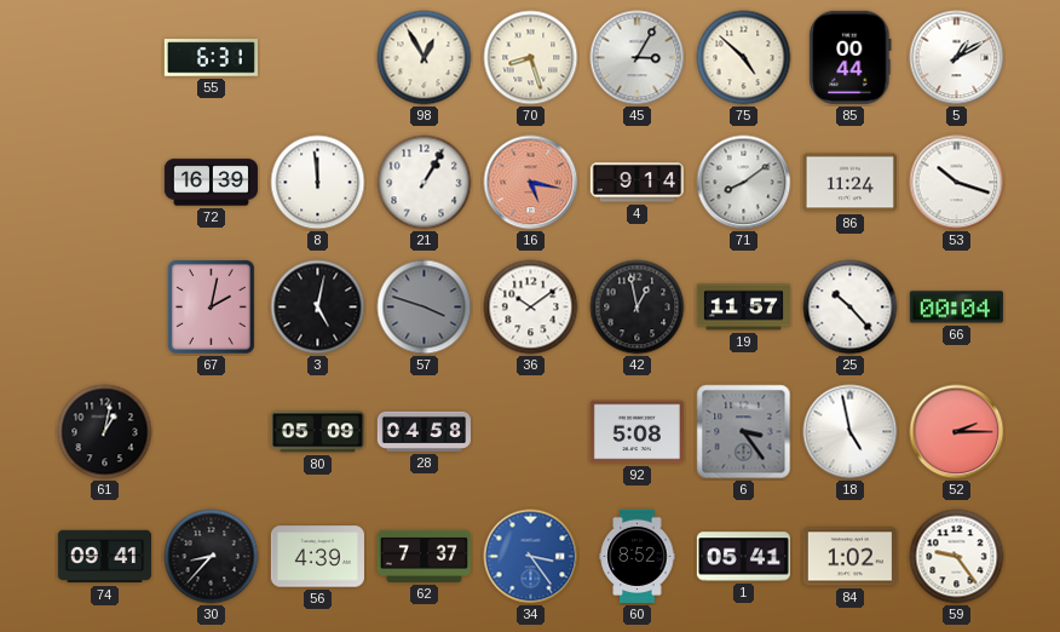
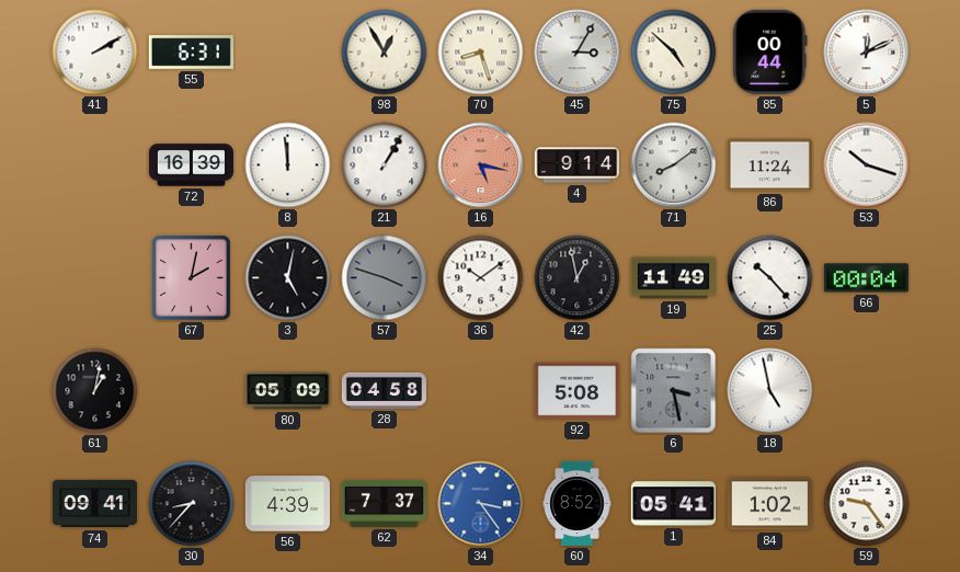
41: none -> 2:10
5: 1:10 -> 12:11
19: 11:57 -> 11:49
6: 3:24 -> 3:28
52: 2:15 -> none
